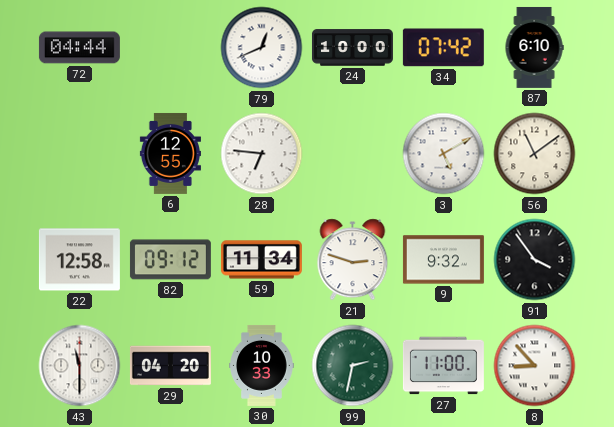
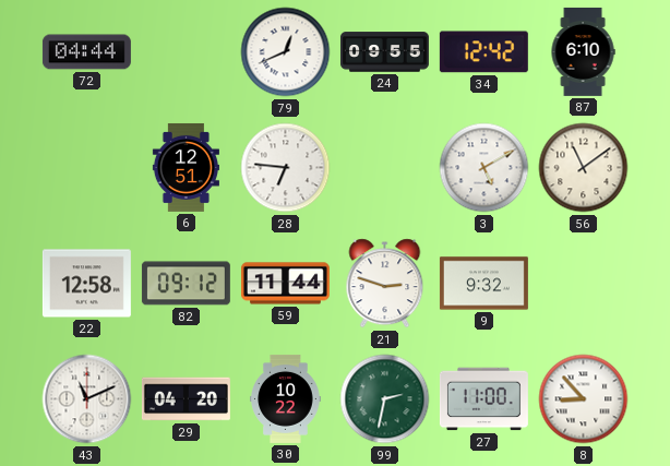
24: 10:00 -> 09:55
34: 07:42 -> 12:42
6: 12:55 -> 12:51
59: 11:34 -> 11:44
91: 3:54 -> none
43: 11:30 -> 11:11
30: 10:33 -> 10:22
